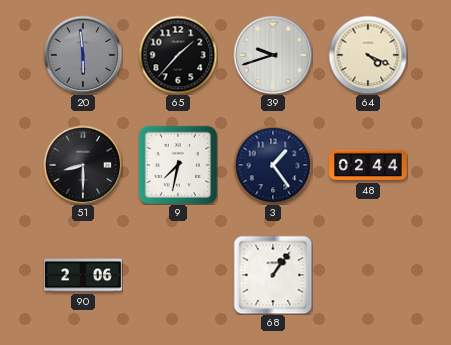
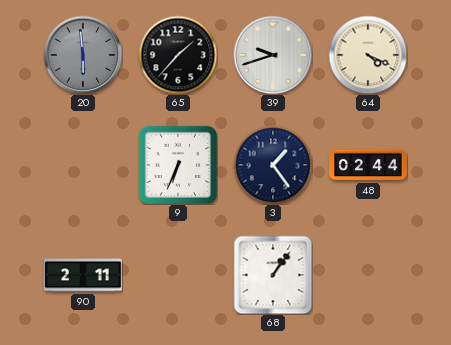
51: 8:30 -> none
9: 7:32 -> 6:34
90: 2:06 -> 2:11
